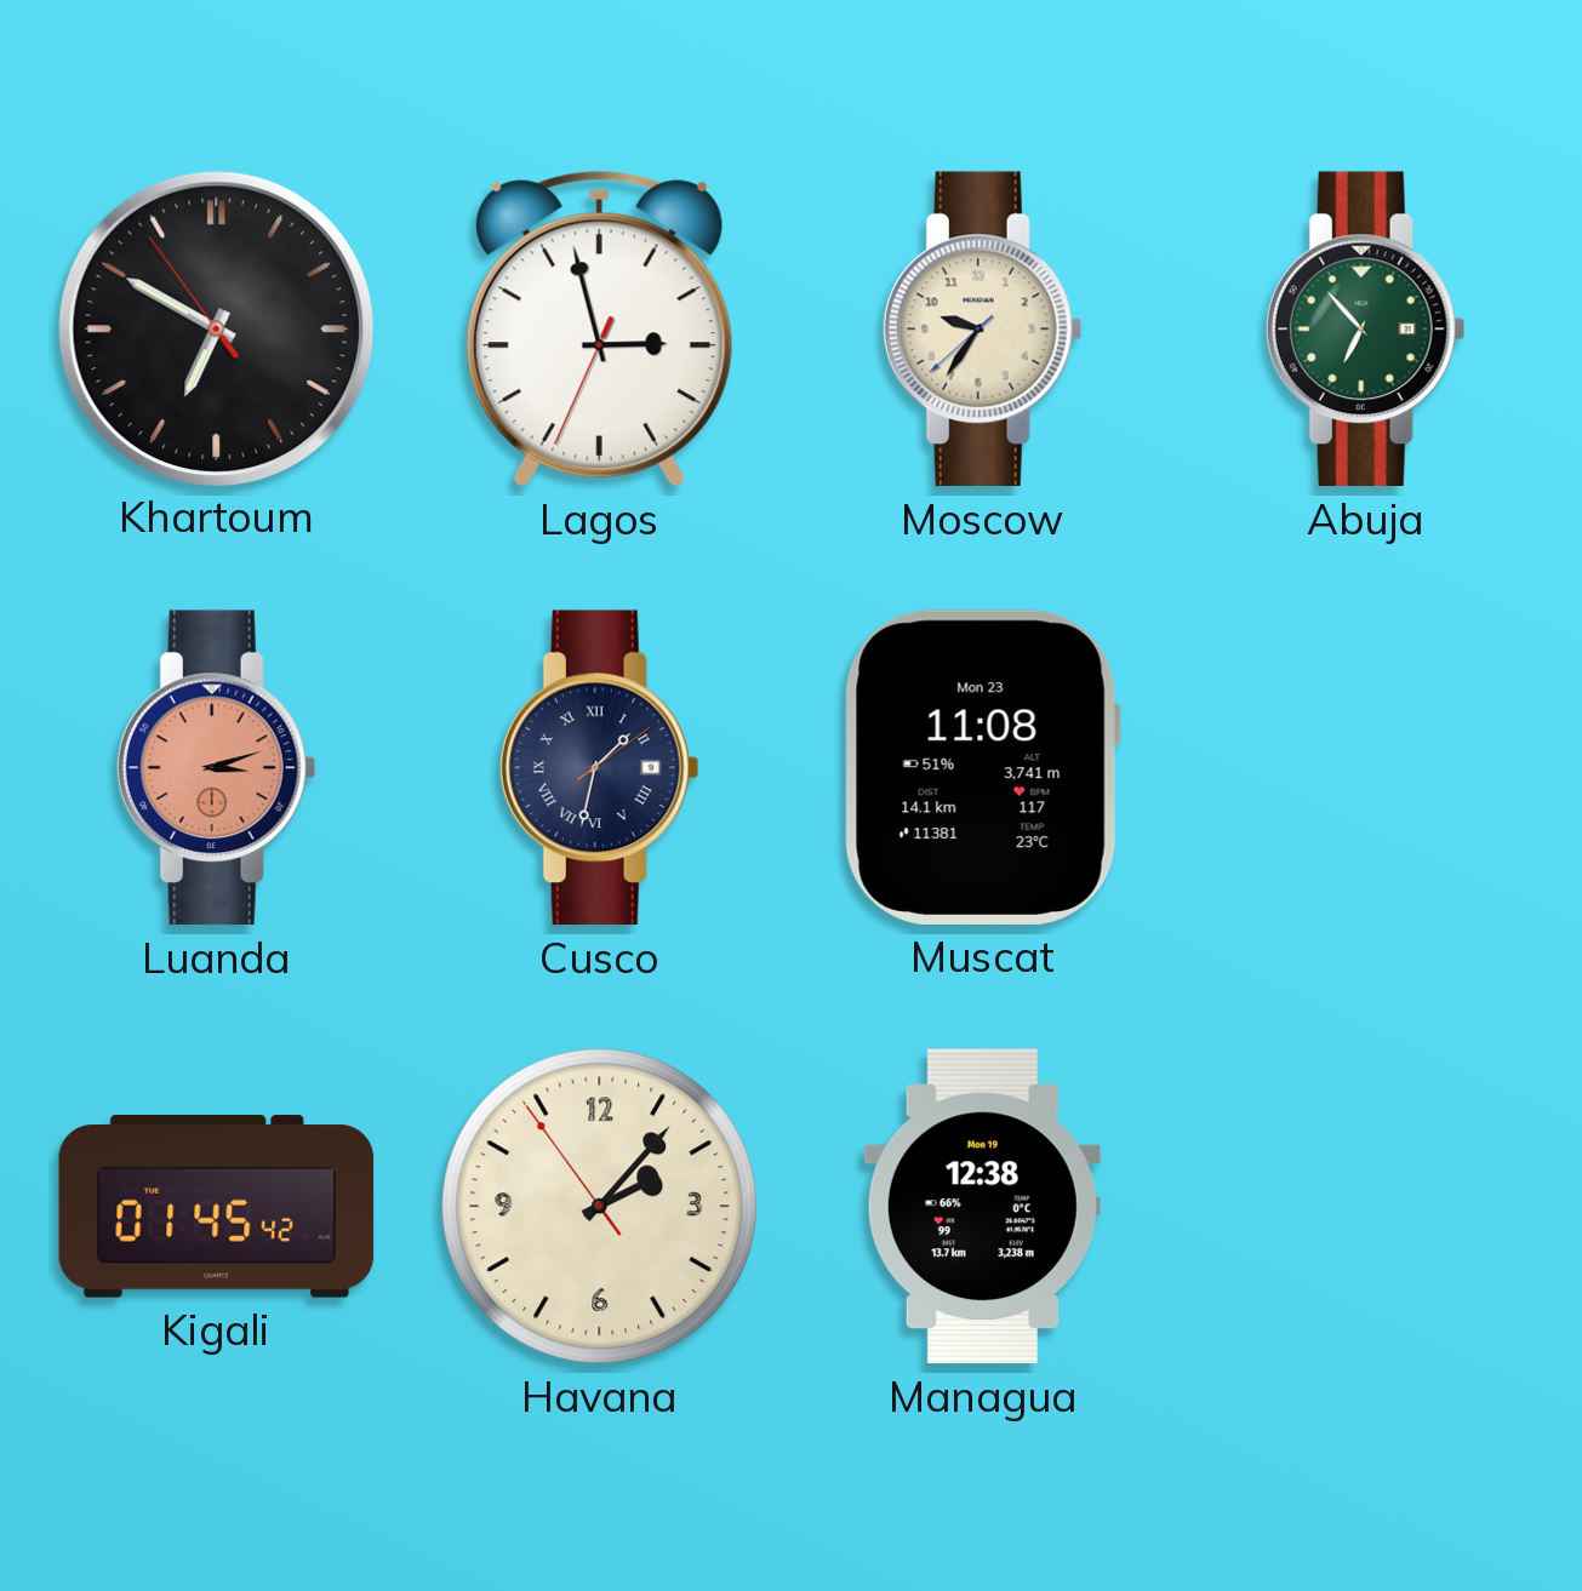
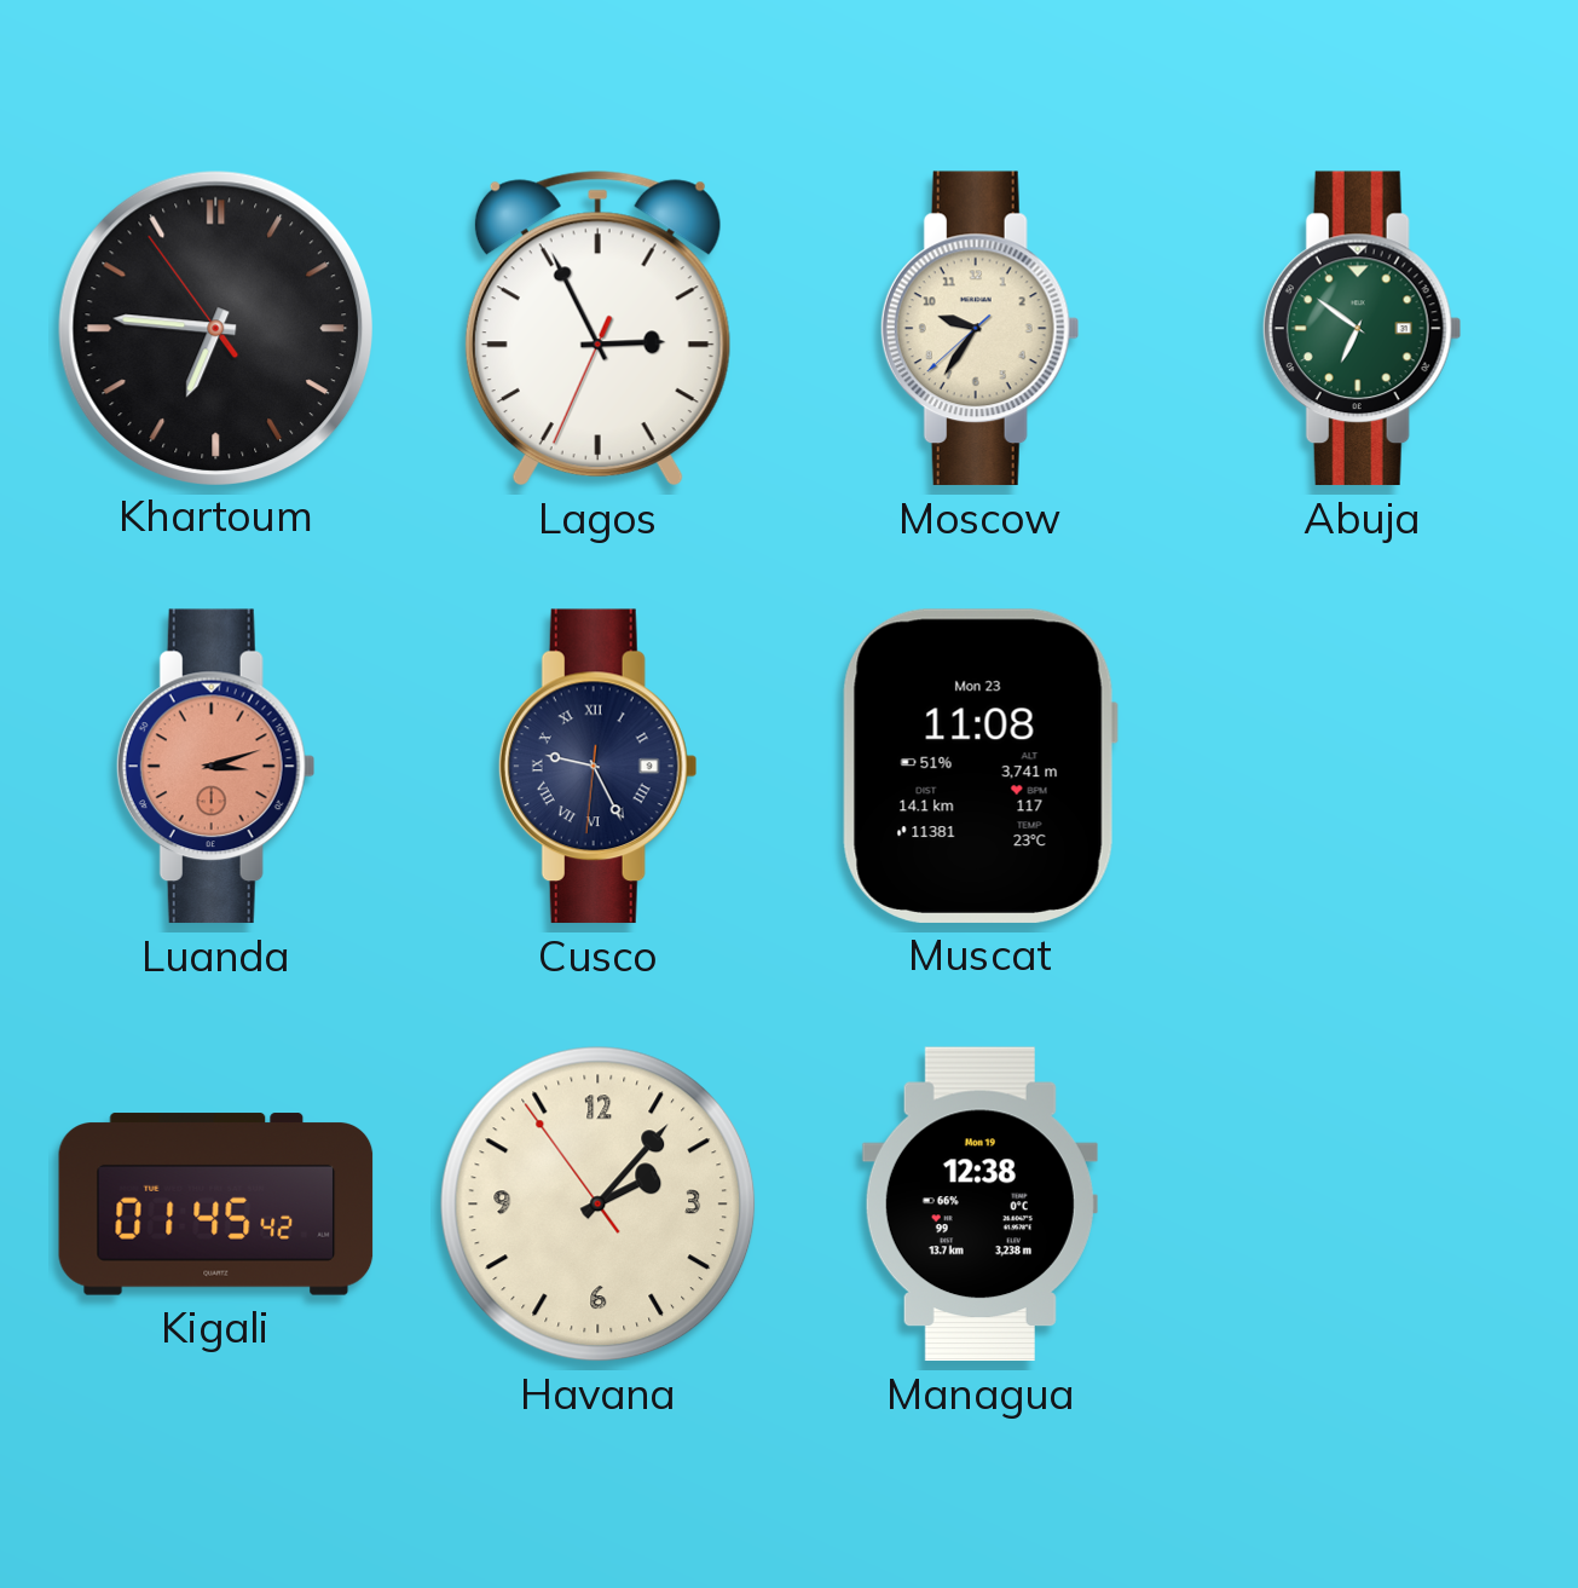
Khartoum: 6:49 -> 6:45
Lagos: 2:57 -> 2:55
Abuja: 6:53 -> 6:51
Cusco: 1:32 -> 9:25
